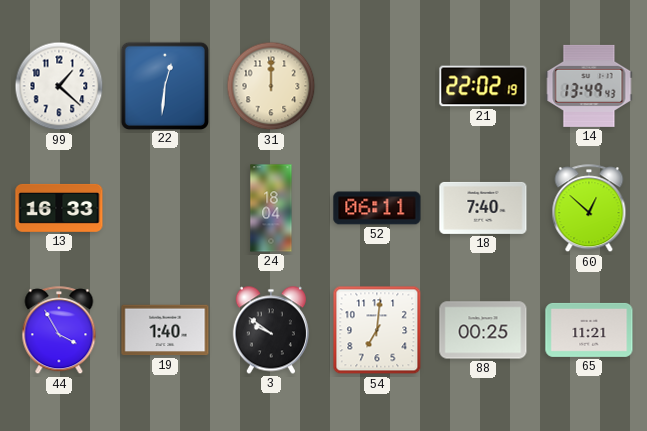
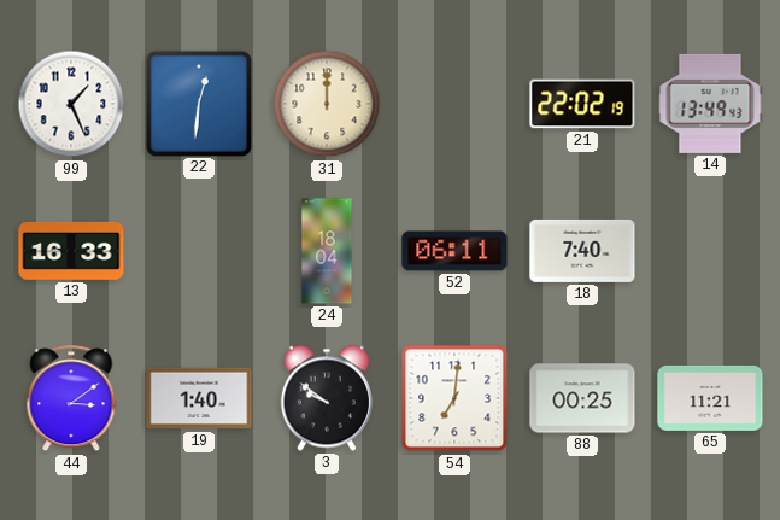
99: 1:22 -> 1:26
60: 12:52 -> none
44: 3:55 -> 3:09
